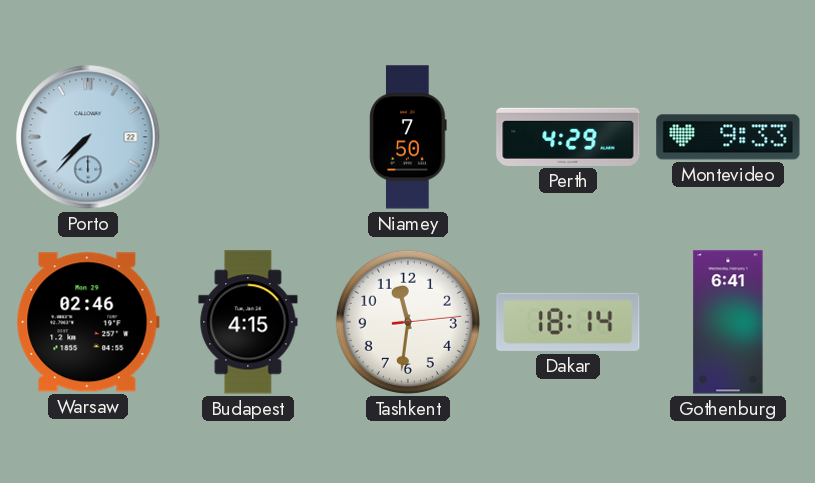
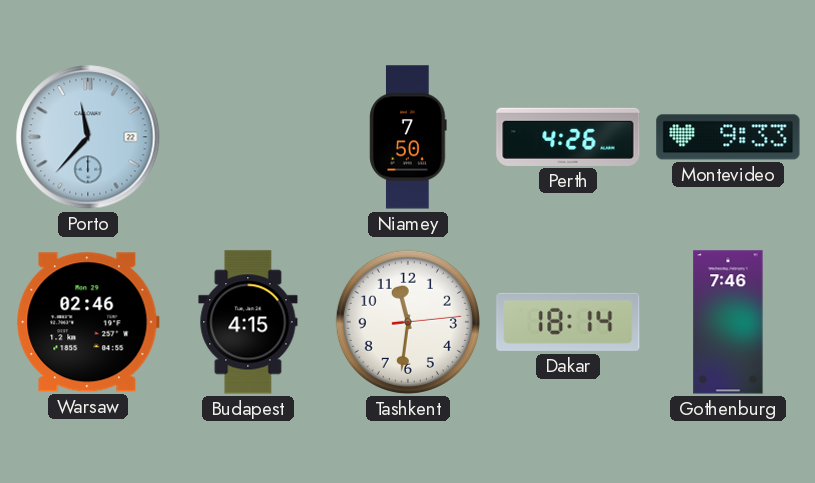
Porto: 7:37 -> 11:37
Perth: 4:29 -> 4:26
Gothenburg: 6:41 -> 7:46
